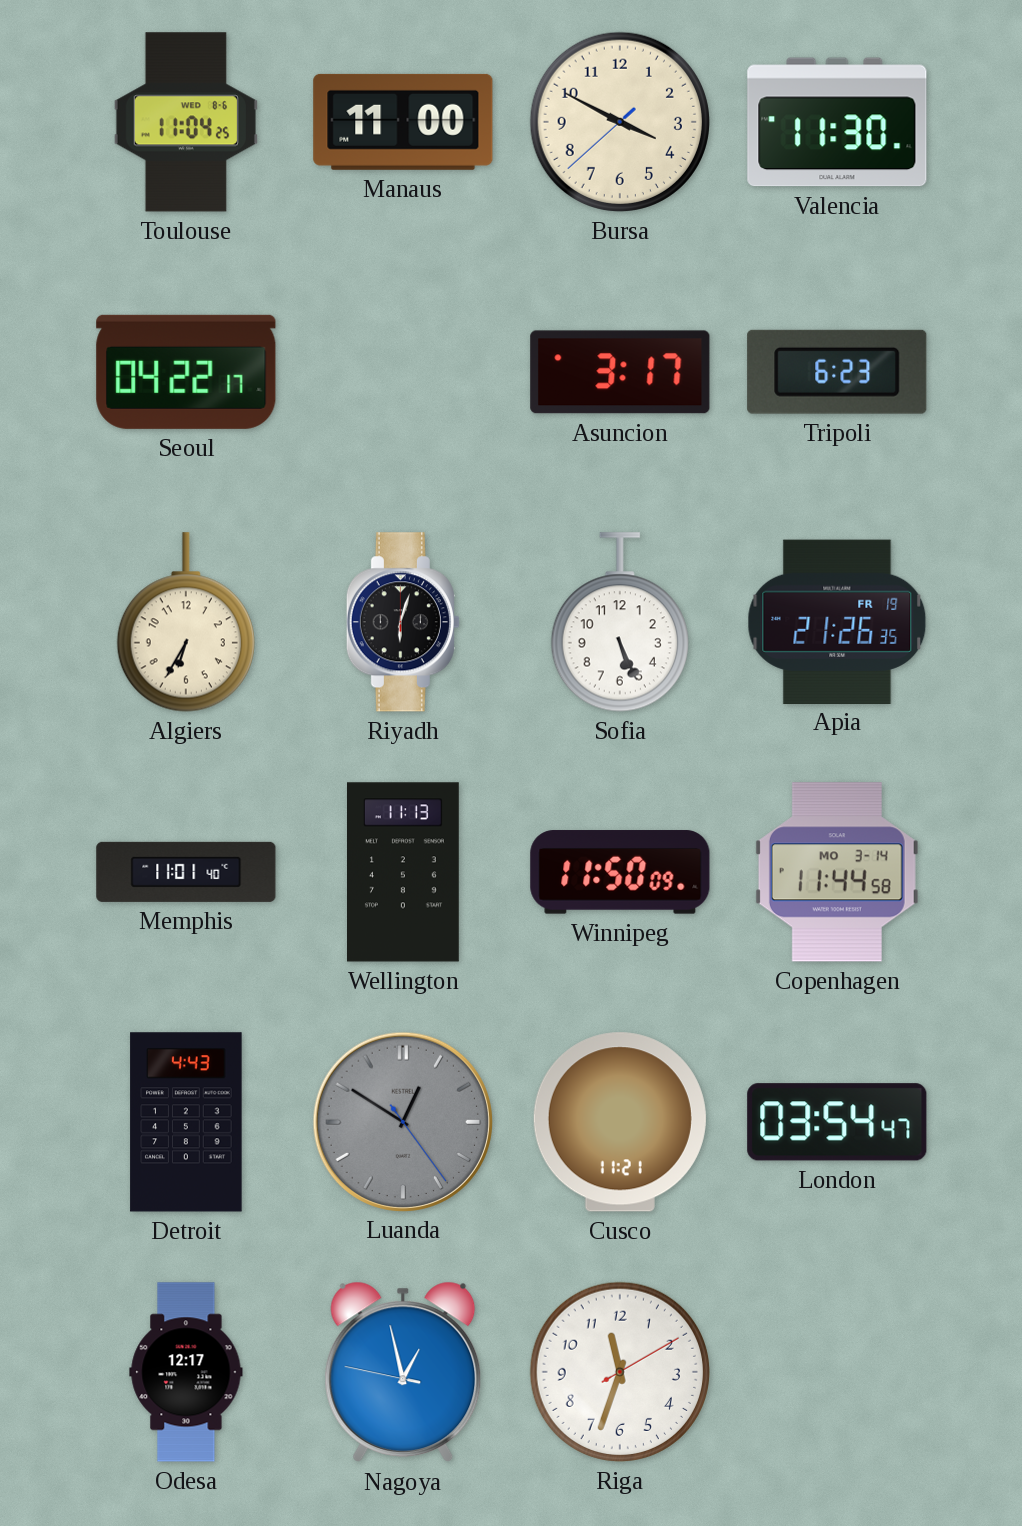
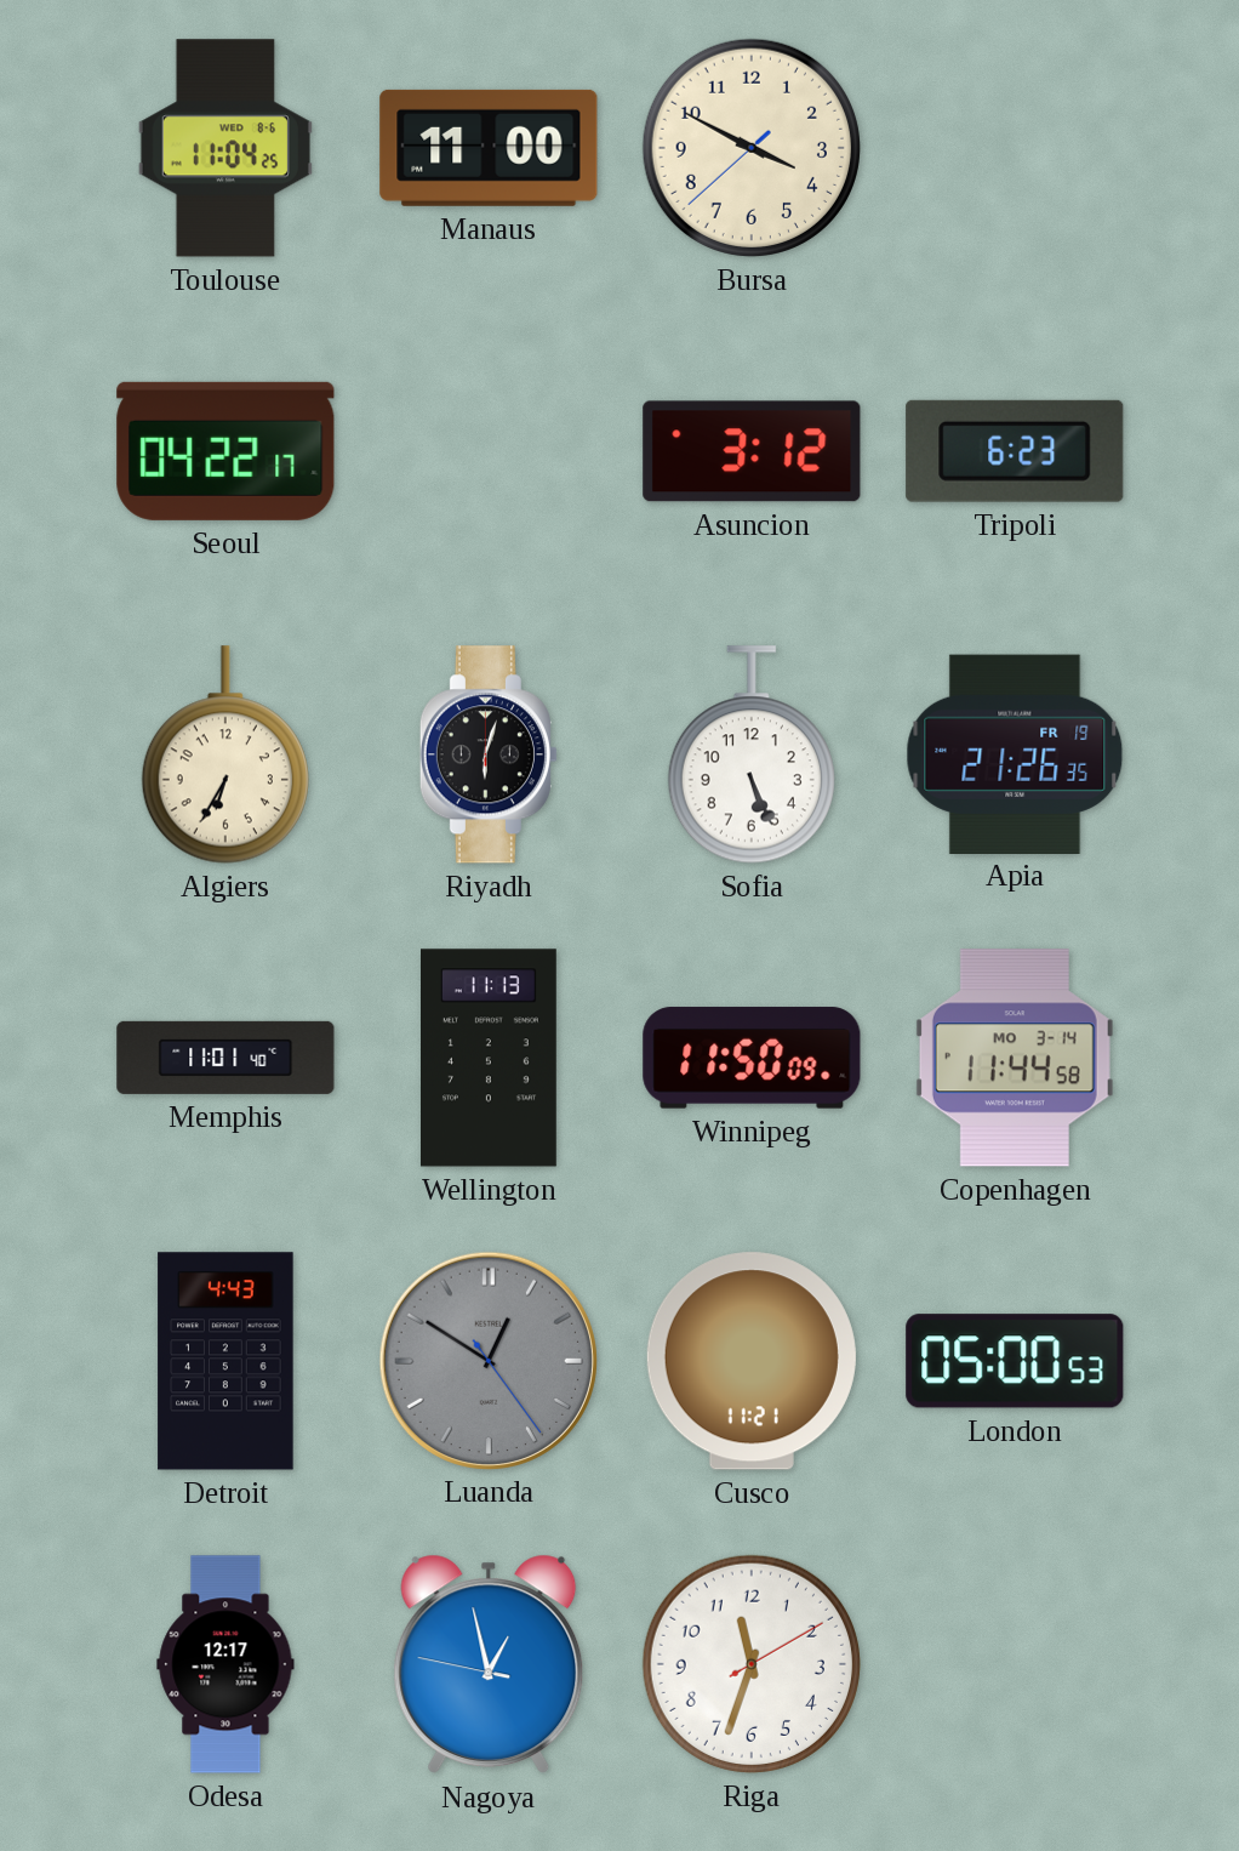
Valencia: 11:30 -> none
Asuncion: 3:17 -> 3:12
London: 03:54 -> 05:00
